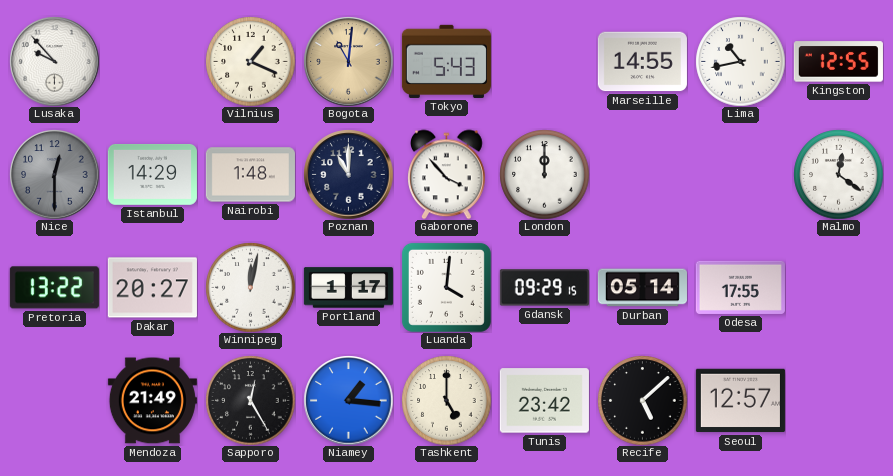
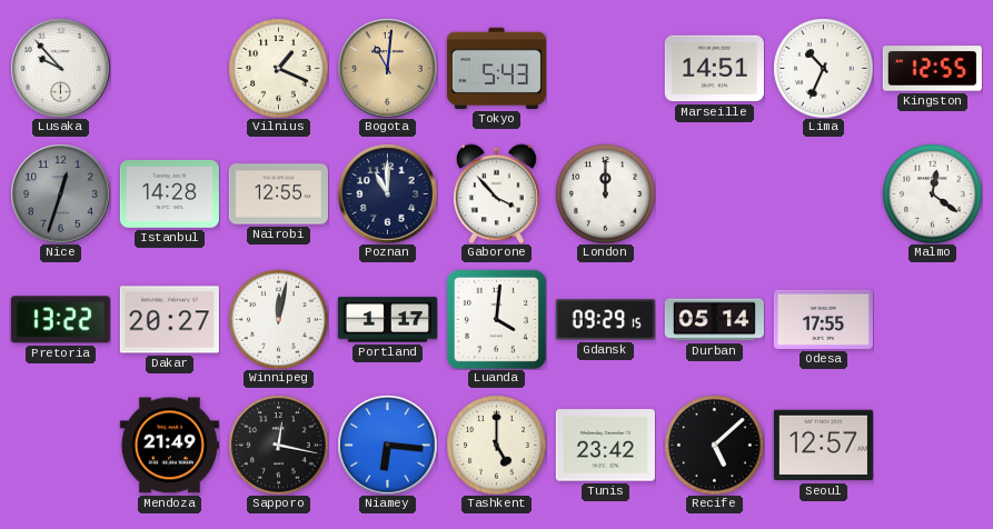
Marseille: 14:55 -> 14:51
Lima: 10:43 -> 10:34
Nice: 12:30 -> 12:33
Istanbul: 14:29 -> 14:28
Nairobi: 1:48 -> 12:55
Sapporo: 12:25 -> 12:17
Niamey: 1:16 -> 6:16
